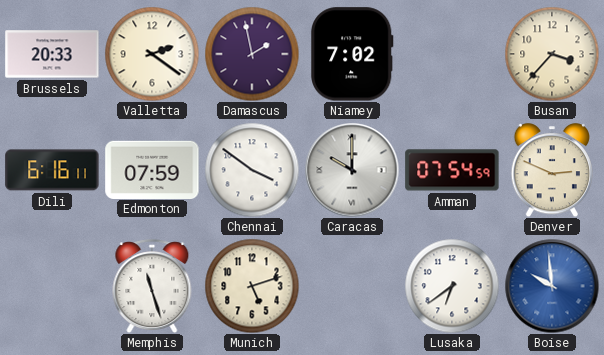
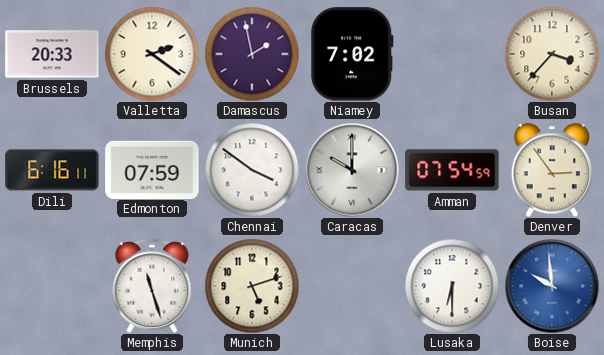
Denver: 2:49 -> 2:54
Lusaka: 6:39 -> 6:30
